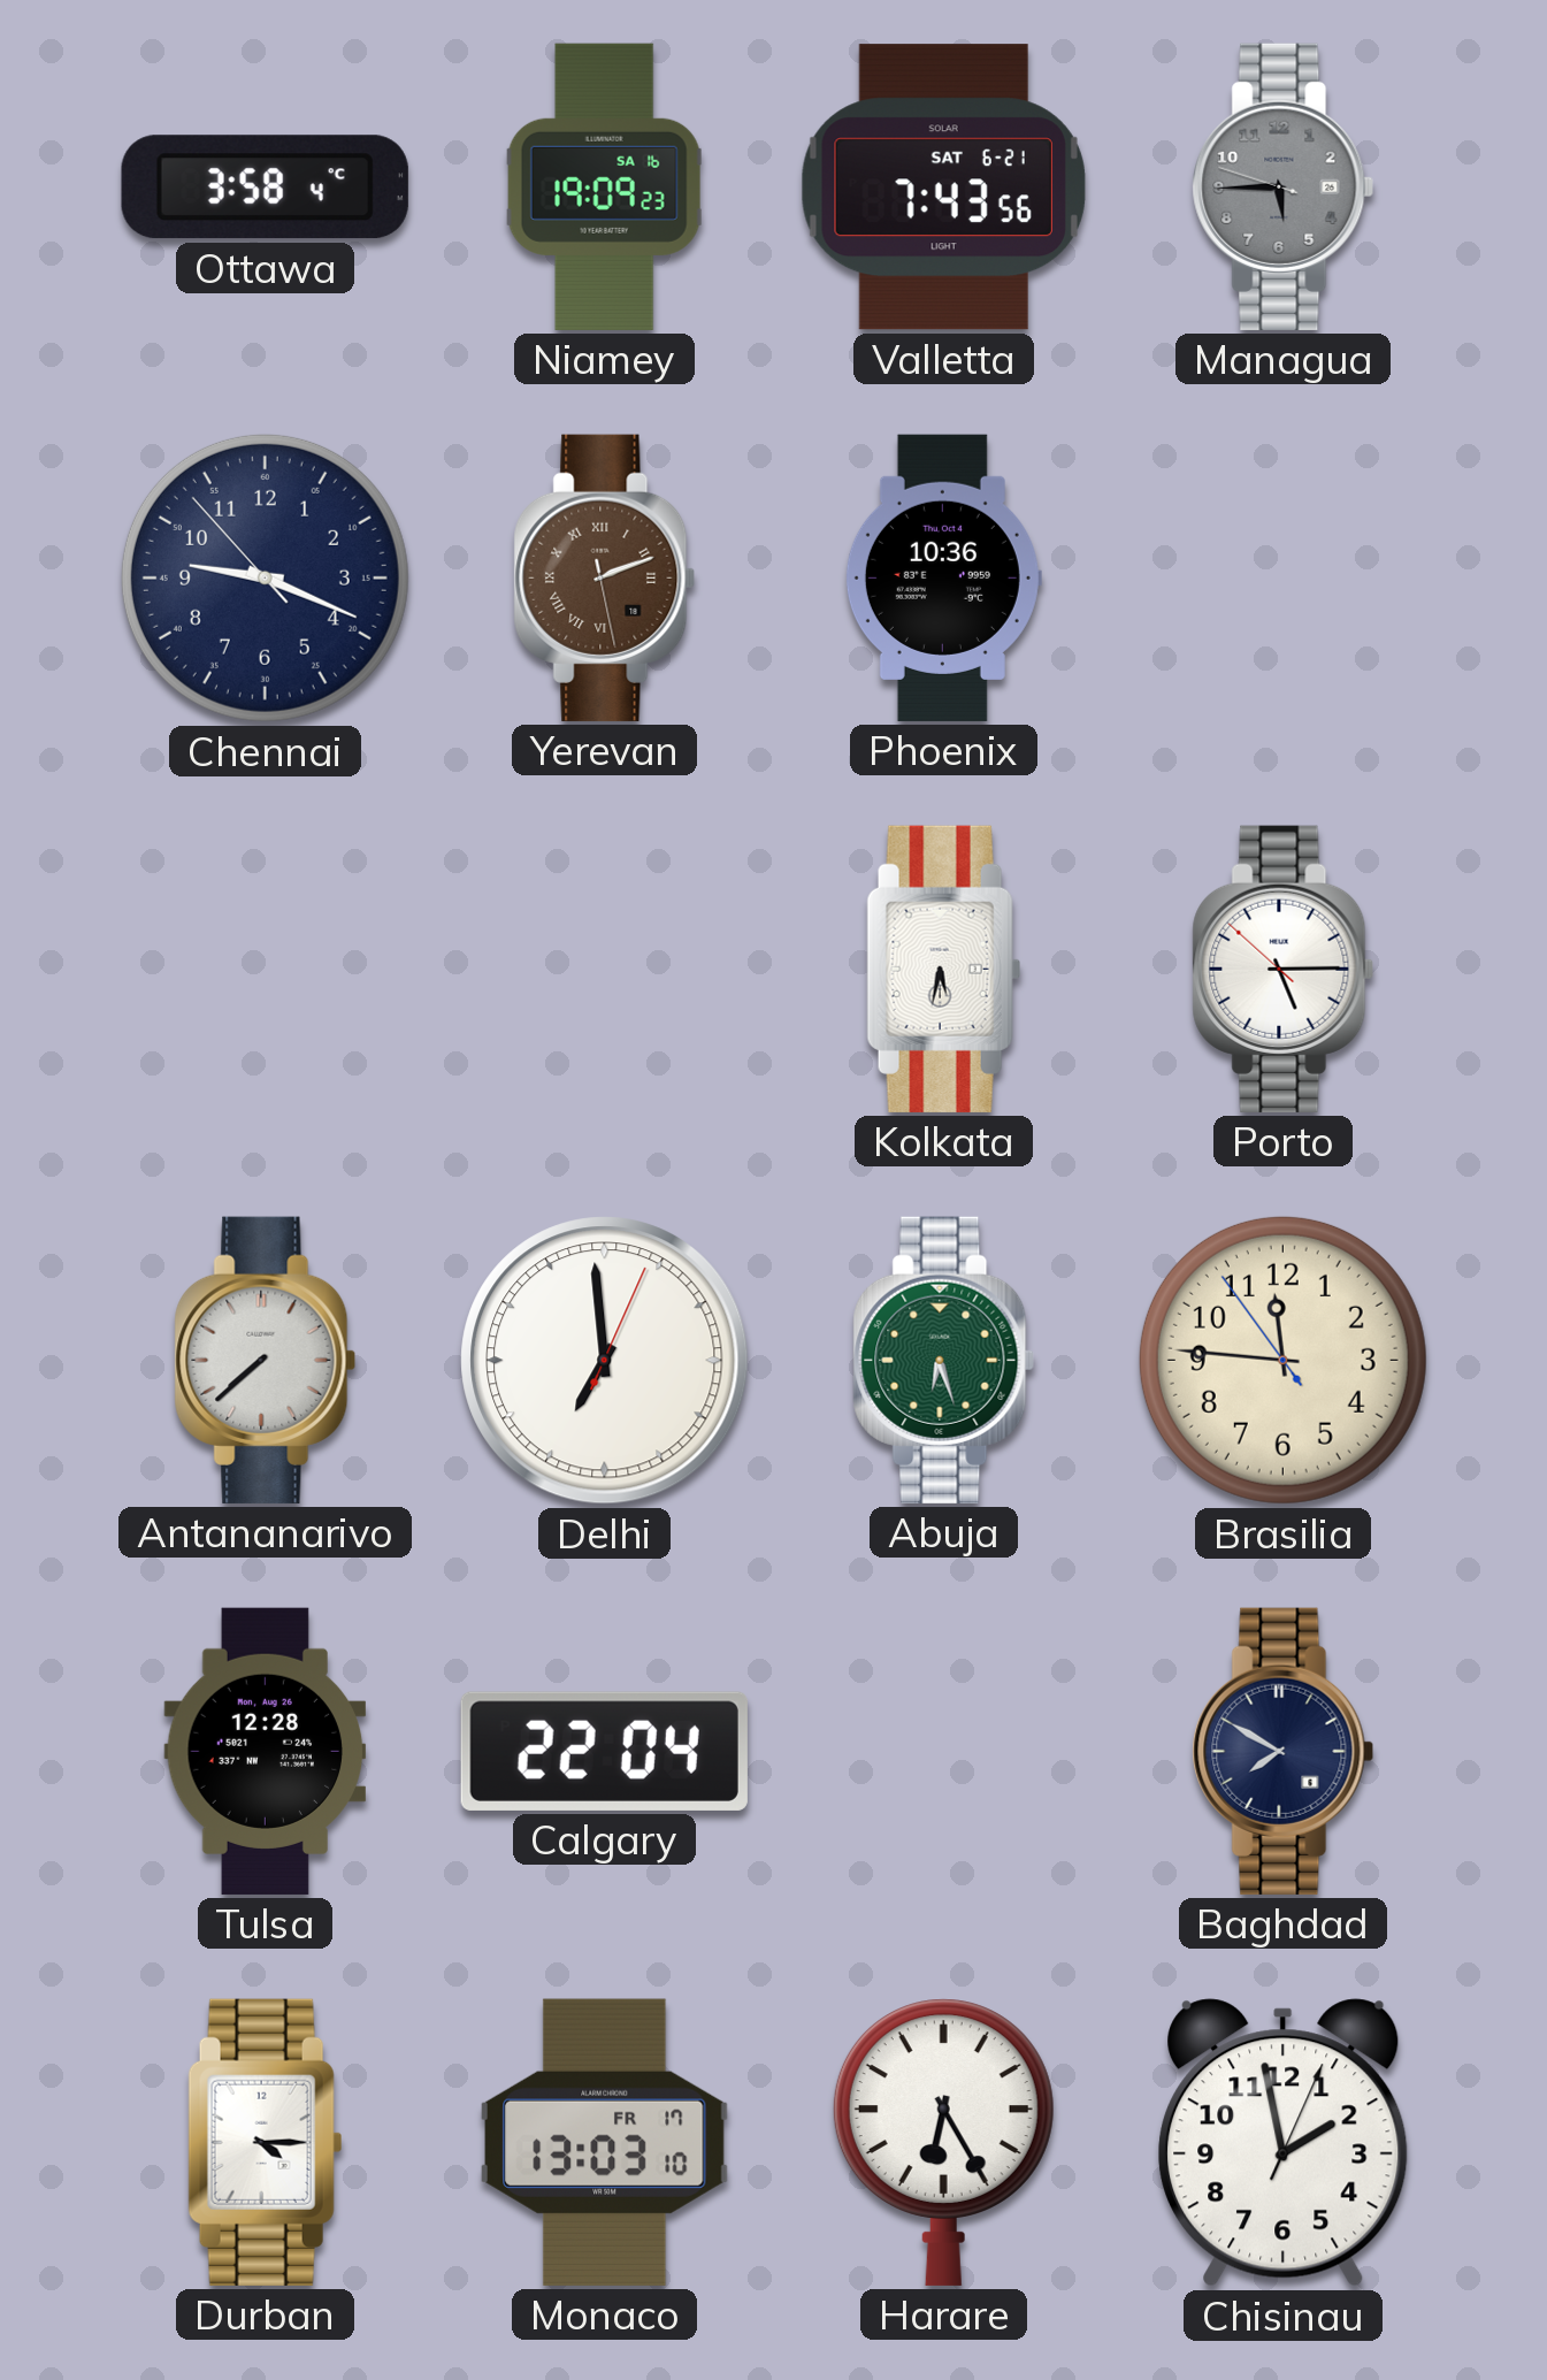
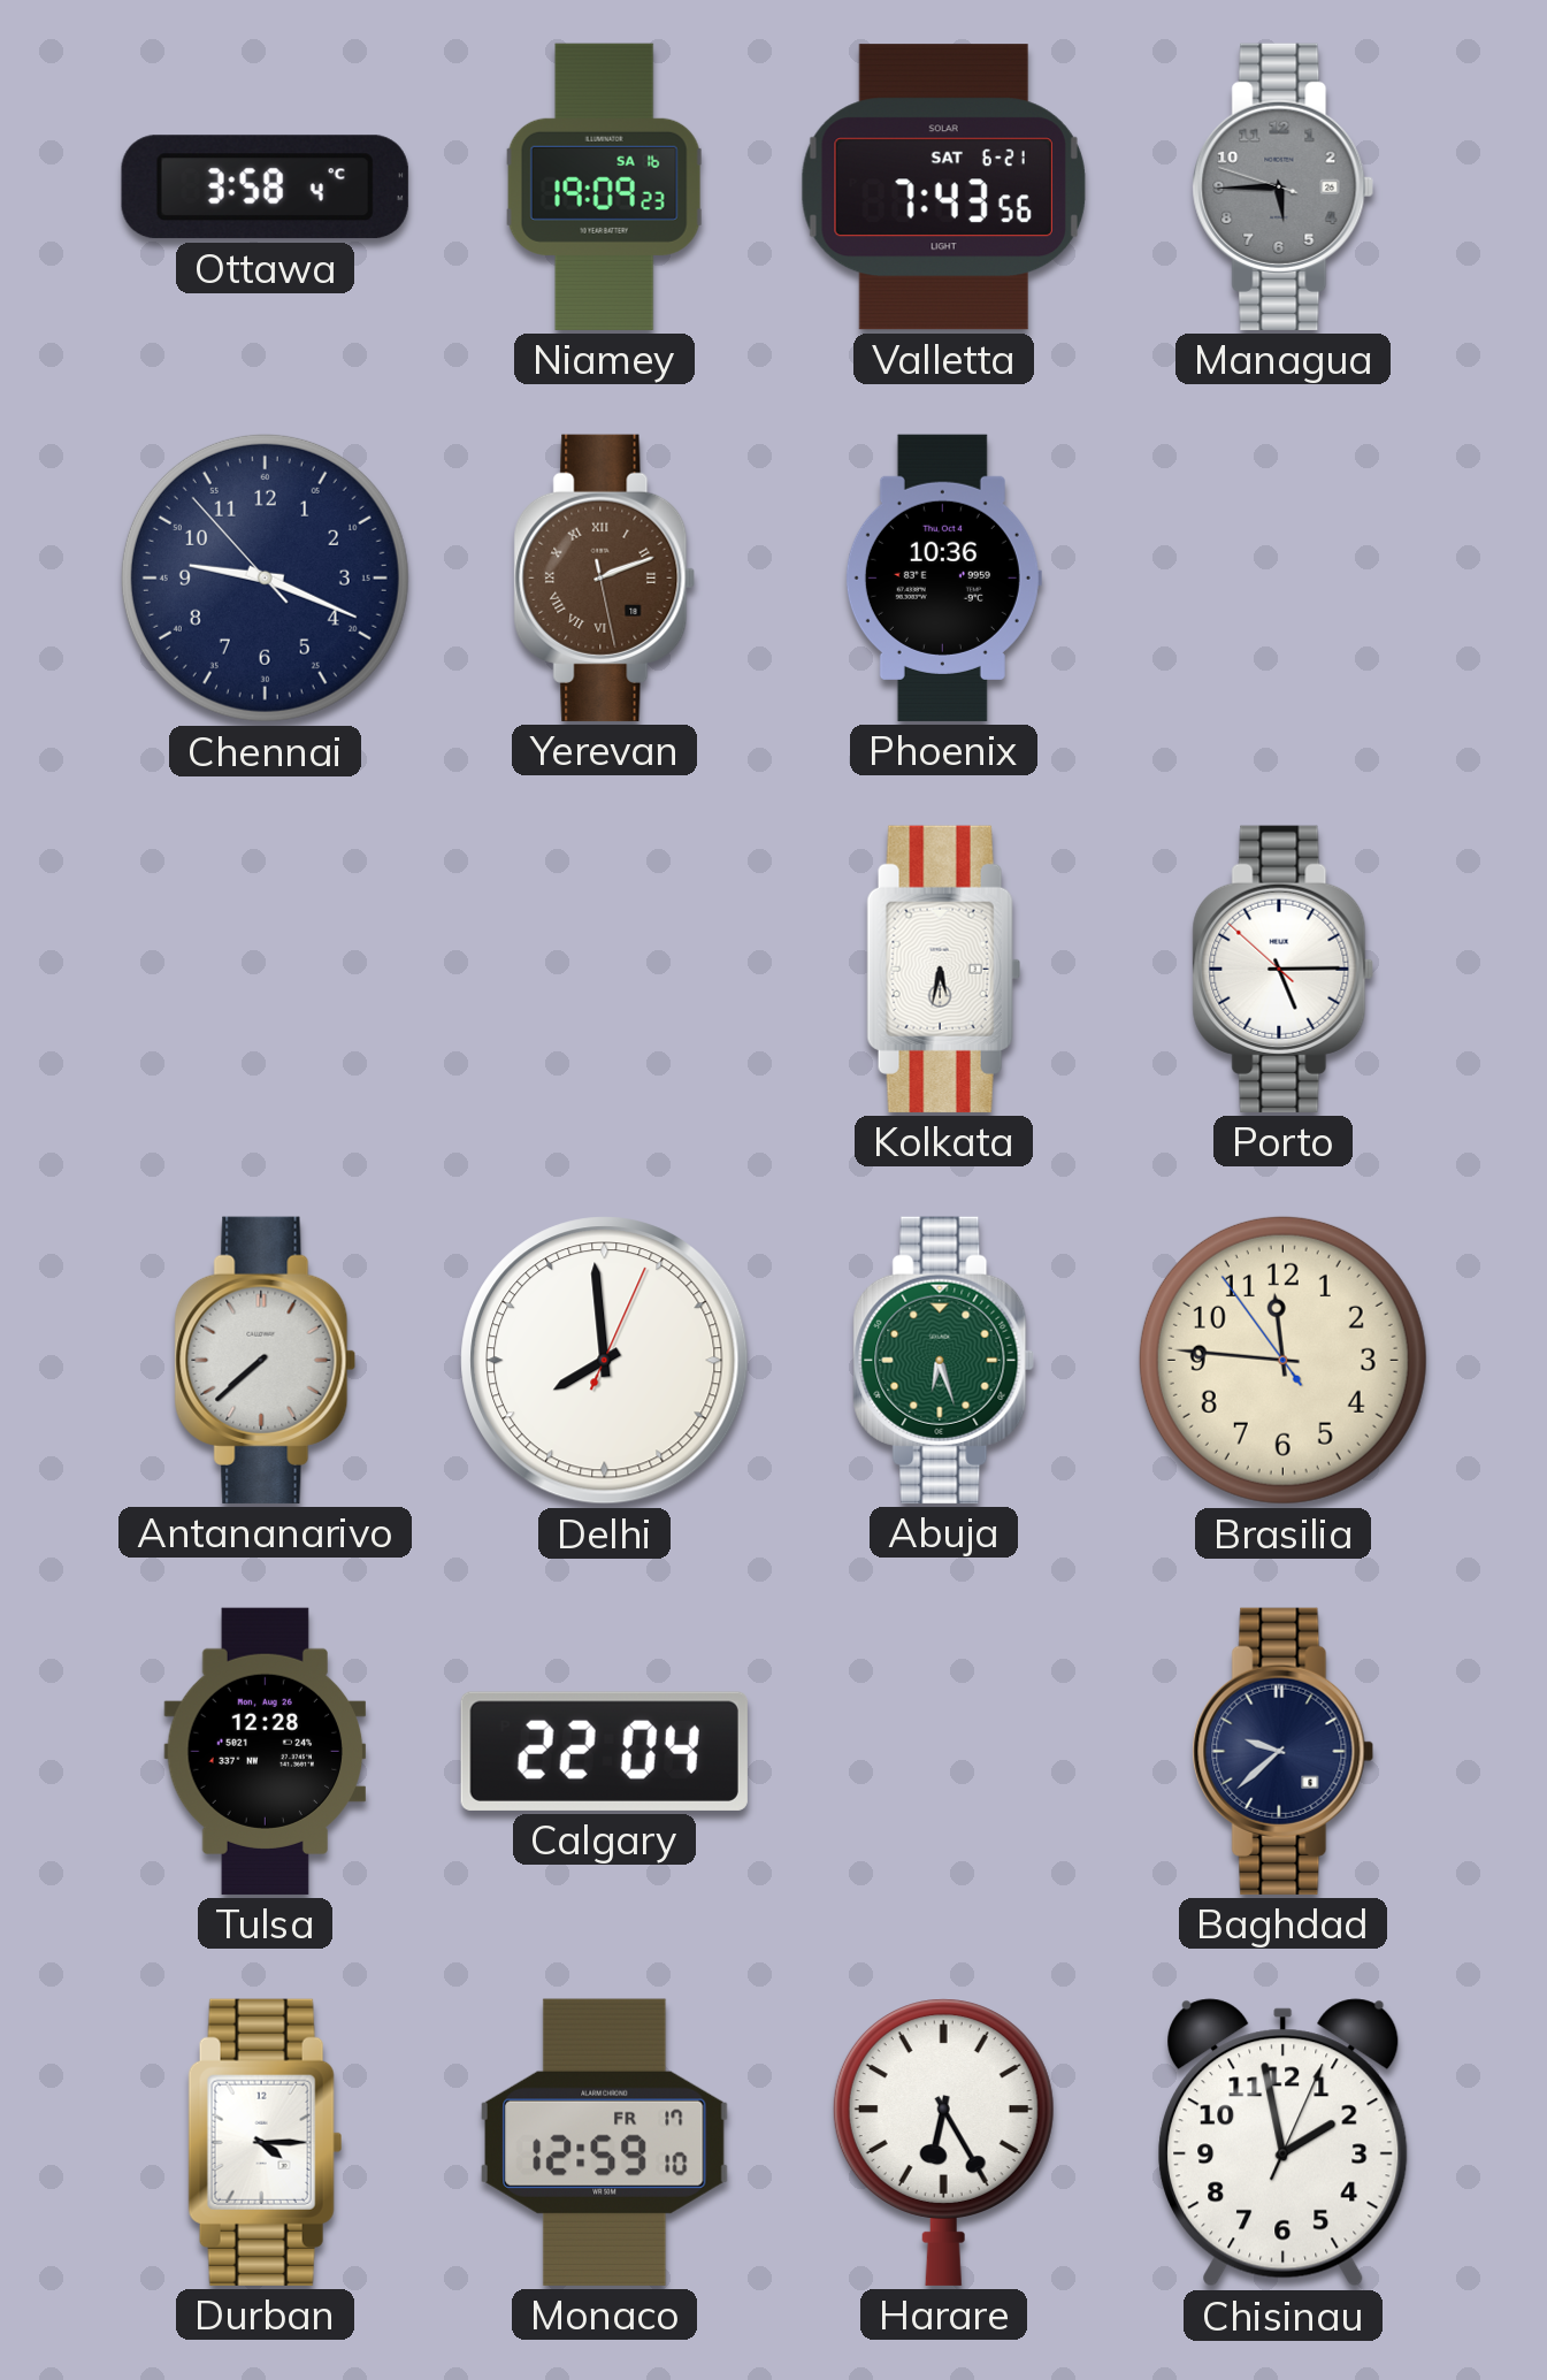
Delhi: 6:59 -> 7:59
Baghdad: 7:50 -> 9:38
Monaco: 13:03 -> 12:59
